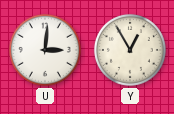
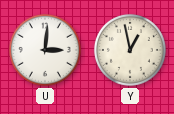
Y: 12:55 -> 12:58
